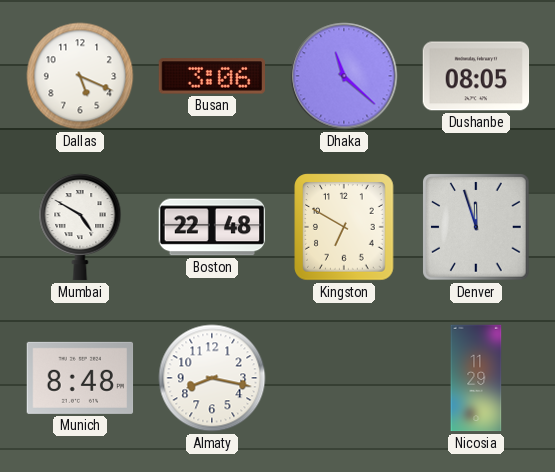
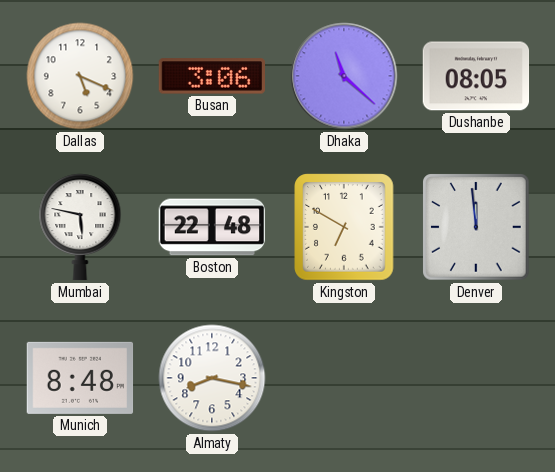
Mumbai: 4:50 -> 5:47
Denver: 11:57 -> 11:59
Nicosia: 11:29 -> none
